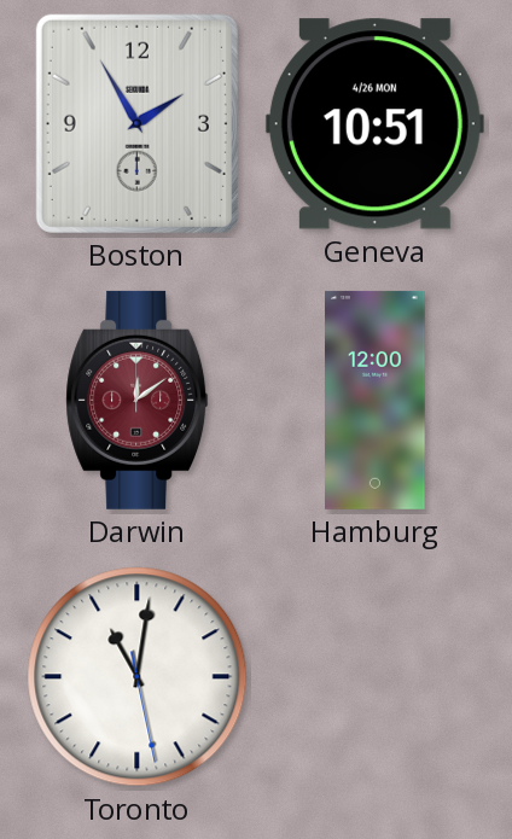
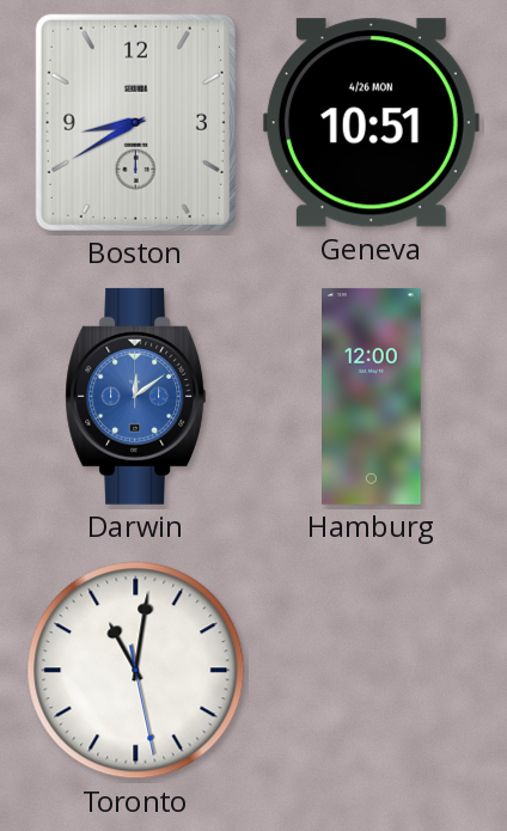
Boston: 1:55 -> 8:40
Darwin dial: burgundy -> blue
